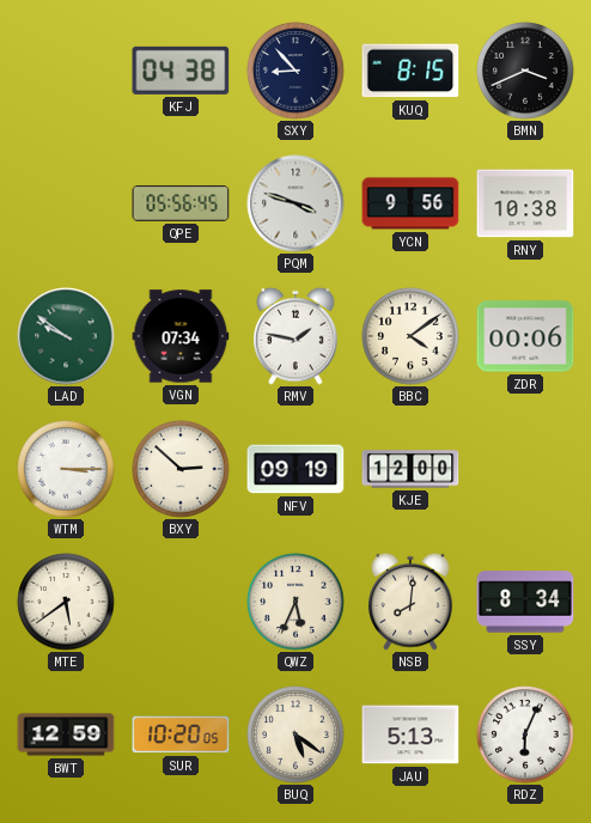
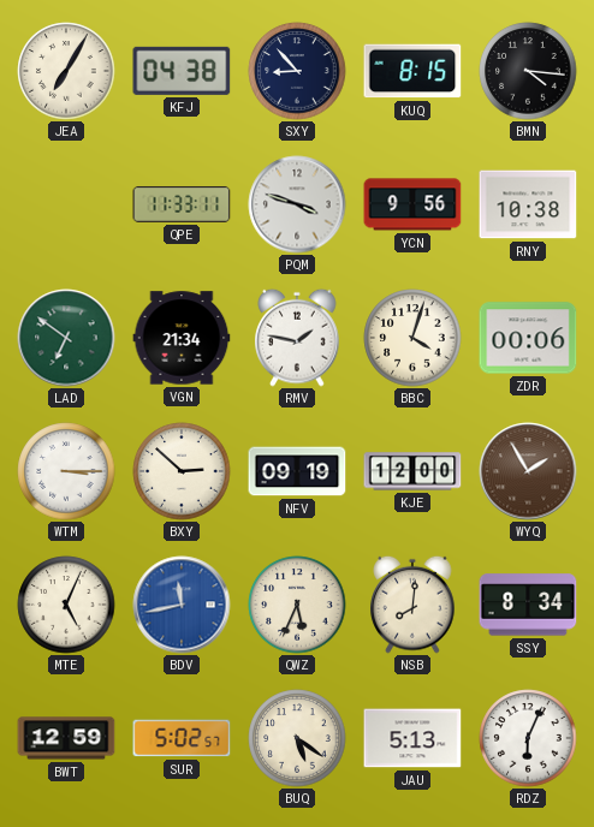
JEA: none -> 7:05
BMN: 3:41 -> 4:16
QPE: 05:56 -> 11:33
LAD: 9:51 -> 6:51
VGN: 07:34 -> 21:34
BBC: 4:09 -> 4:03
WYQ: none -> 1:55
MTE: 5:39 -> 5:04
BDV: none -> 11:43
SUR: 10:20 -> 5:02
